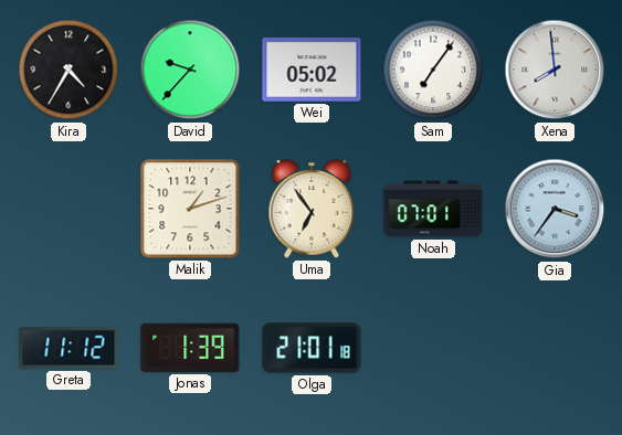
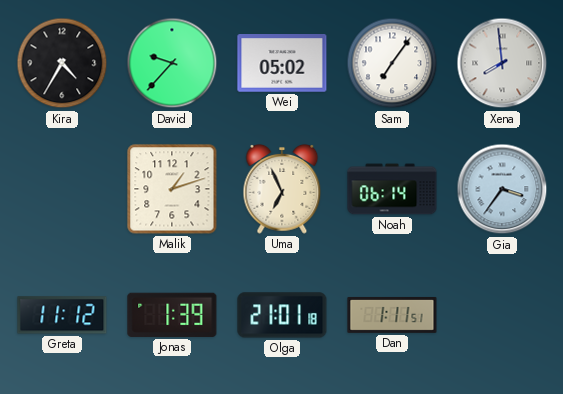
Uma: 6:54 -> 6:56
Noah: 07:01 -> 06:14
Dan: none -> 1:11
